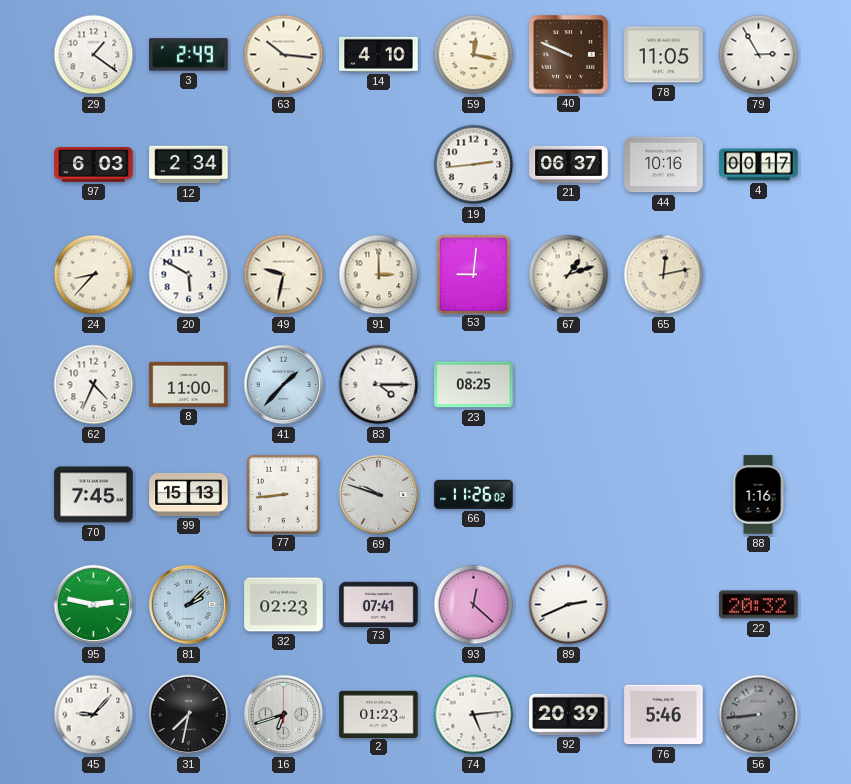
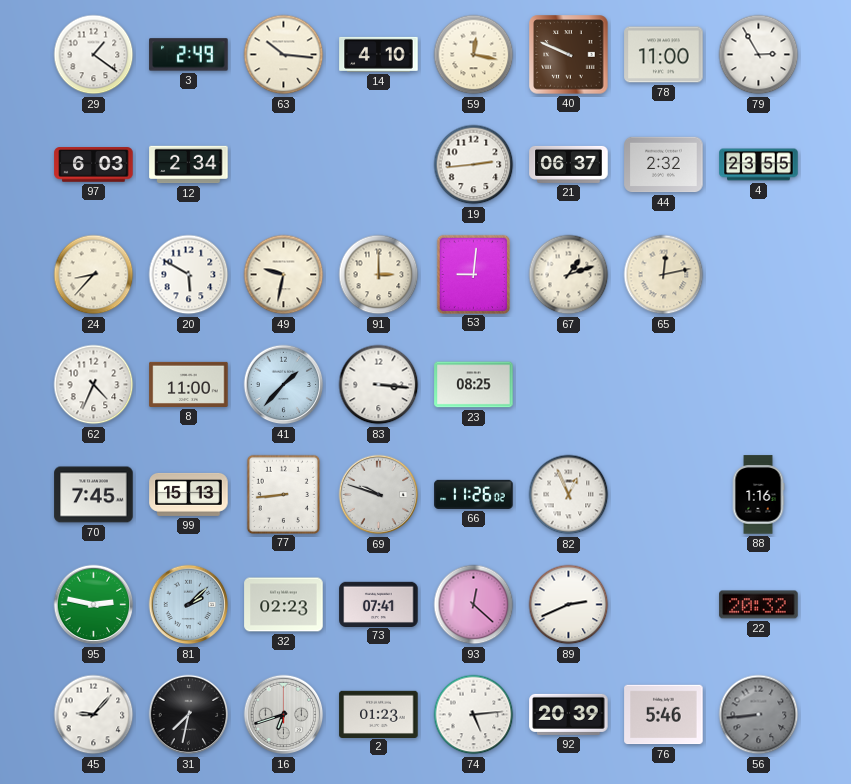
78: 11:05 -> 11:00
44: 10:16 -> 2:32
4: 00:17 -> 23:55
83: 4:15 -> 3:16
82: none -> 12:56
